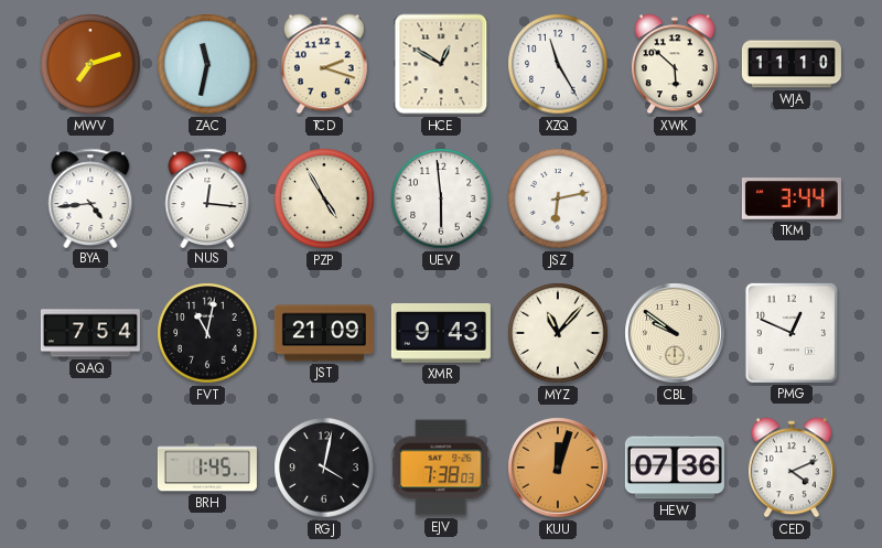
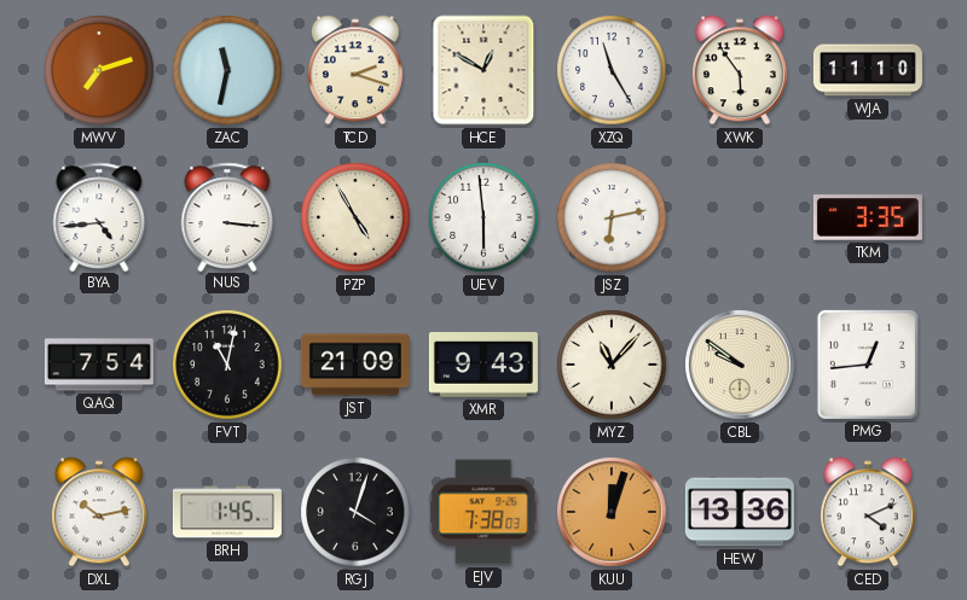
XWK: 5:52 -> 5:54
NUS: 12:16 -> 3:16
TKM: 3:44 -> 3:35
PMG: 12:49 -> 12:44
DXL: none -> 10:13
RGJ: 4:02 -> 4:03
HEW: 07:36 -> 13:36
